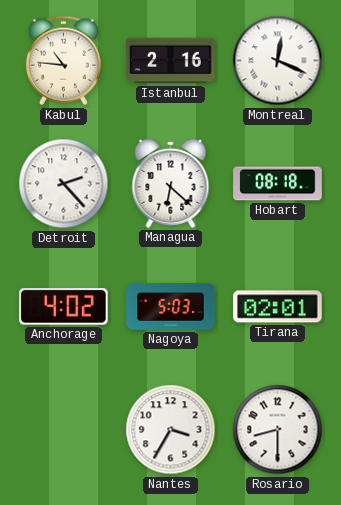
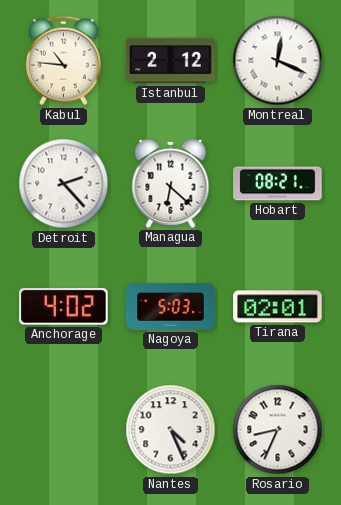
Istanbul: 2:16 -> 2:12
Hobart: 08:18 -> 08:21
Nantes: 3:35 -> 4:26
Rosario: 8:30 -> 8:34
